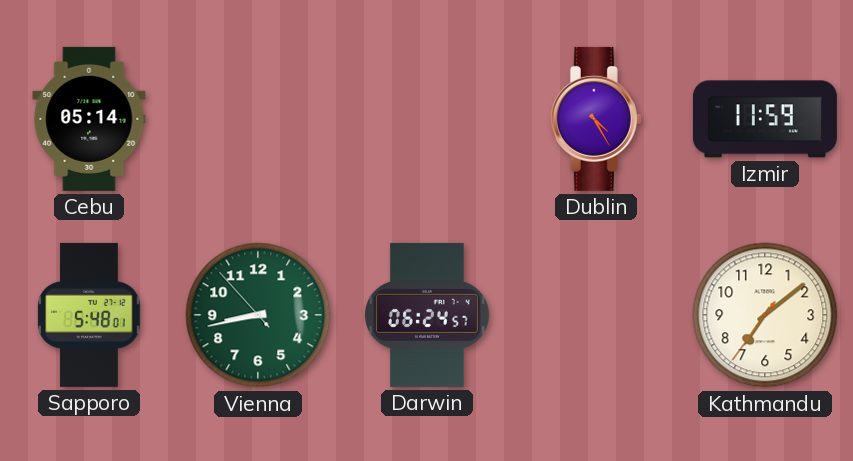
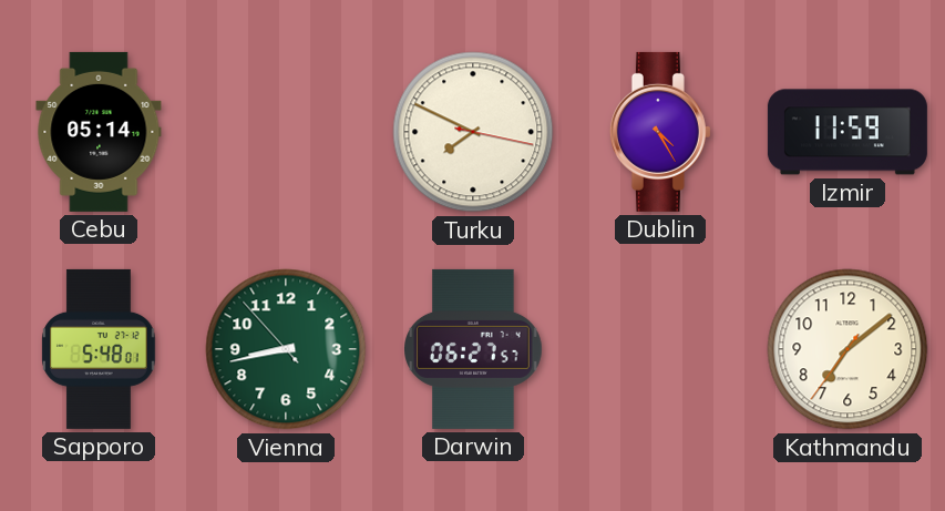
Turku: none -> 7:49
Darwin: 06:24 -> 06:27
